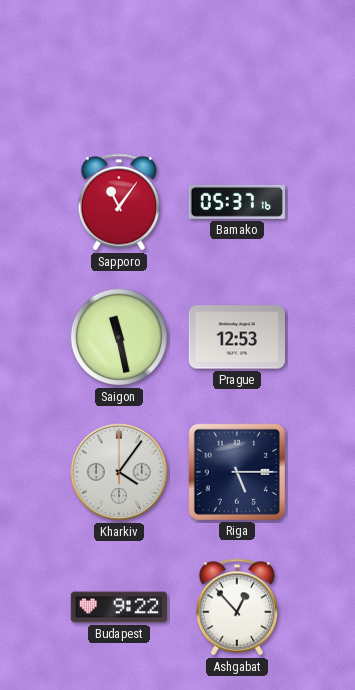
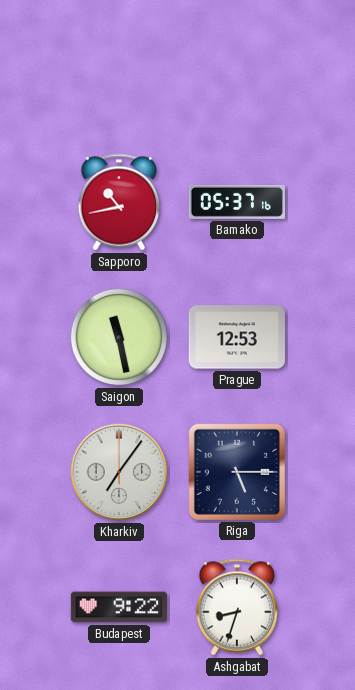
Sapporo: 11:06 -> 10:43
Kharkiv: 4:06 -> 7:06
Ashgabat: 12:53 -> 8:33
